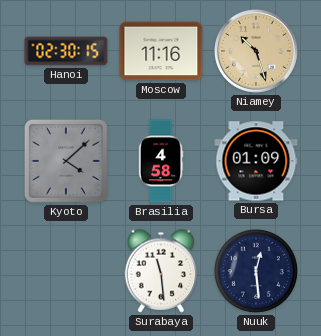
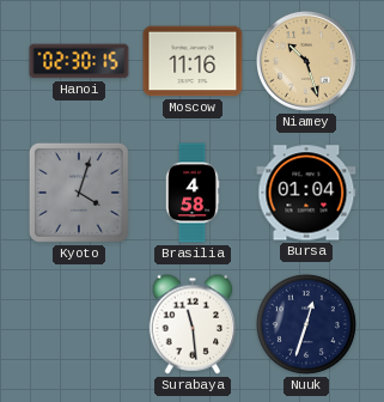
Kyoto: 4:08 -> 4:03
Bursa: 01:09 -> 01:04
Nuuk: 12:29 -> 12:33
